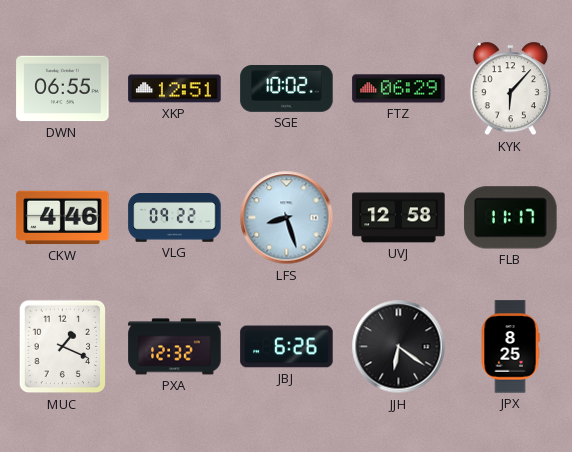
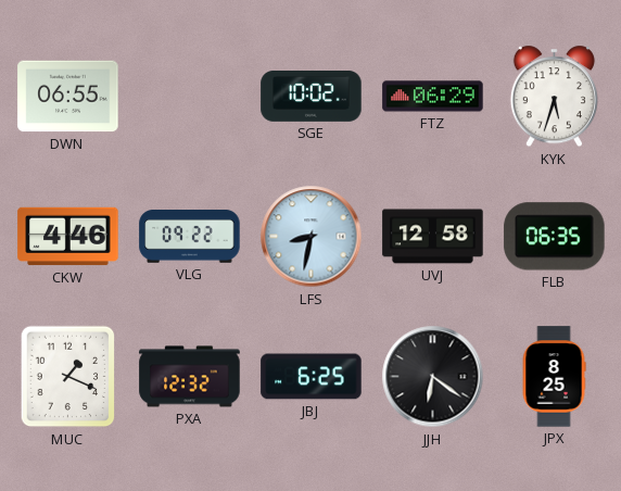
XKP: 12:51 -> none
KYK: 6:07 -> 5:33
LFS: 8:27 -> 8:32
FLB: 11:17 -> 06:35
JBJ: 6:26 -> 6:25
